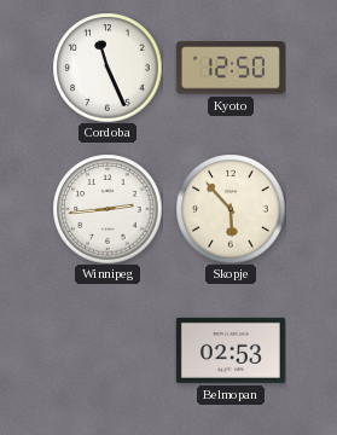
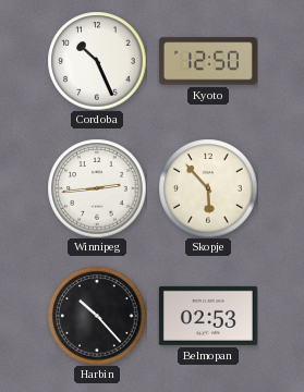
Cordoba: 11:26 -> 10:26
Harbin: none -> 10:23
